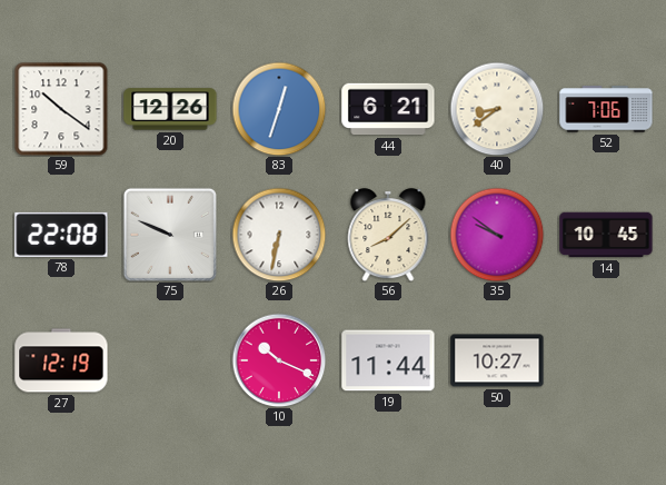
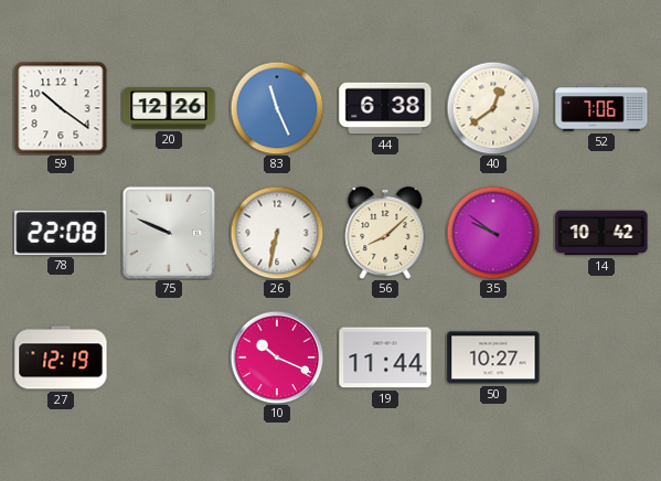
83: 12:33 -> 11:26
44: 6:21 -> 6:38
40: 8:39 -> 12:39
14: 10:45 -> 10:42
